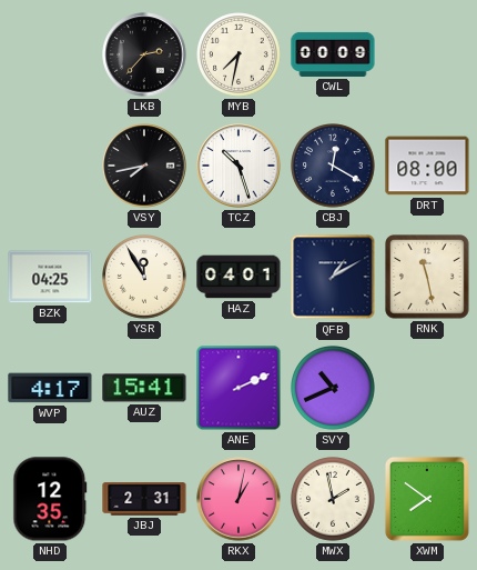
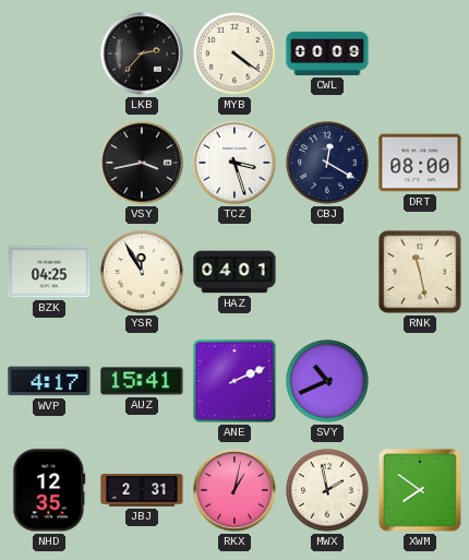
MYB: 7:32 -> 4:21
VSY: 7:43 -> 3:43
TCZ: 10:27 -> 3:27
QFB: 1:10 -> none
